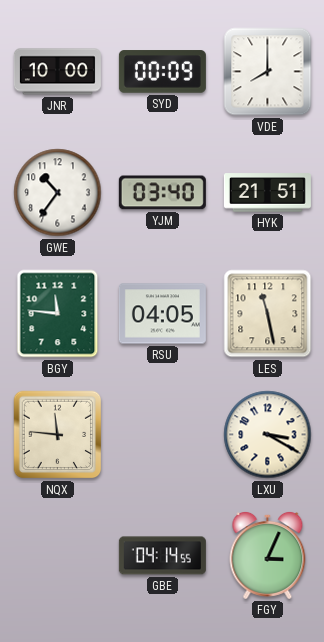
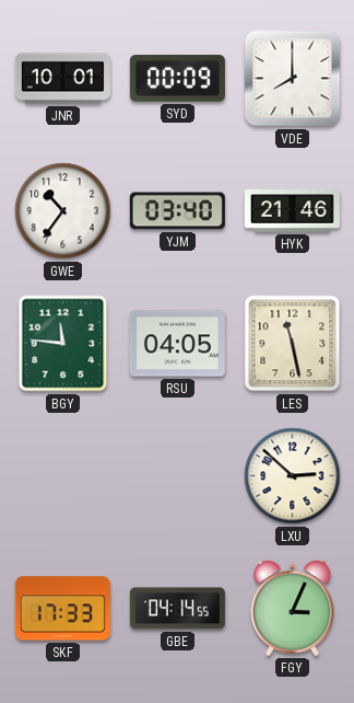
JNR: 10:00 -> 10:01
HYK: 21:51 -> 21:46
NQX: 11:46 -> none
LXU: 3:20 -> 2:52
SKF: none -> 17:33
